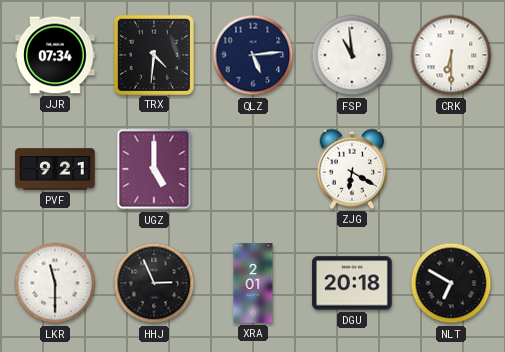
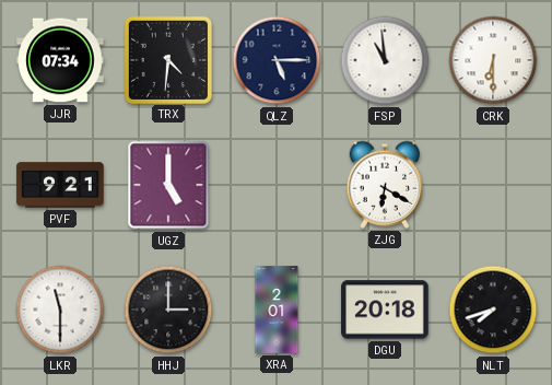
QLZ: 5:14 -> 5:15
HHJ: 2:56 -> 3:00
NLT: 6:50 -> 7:42
